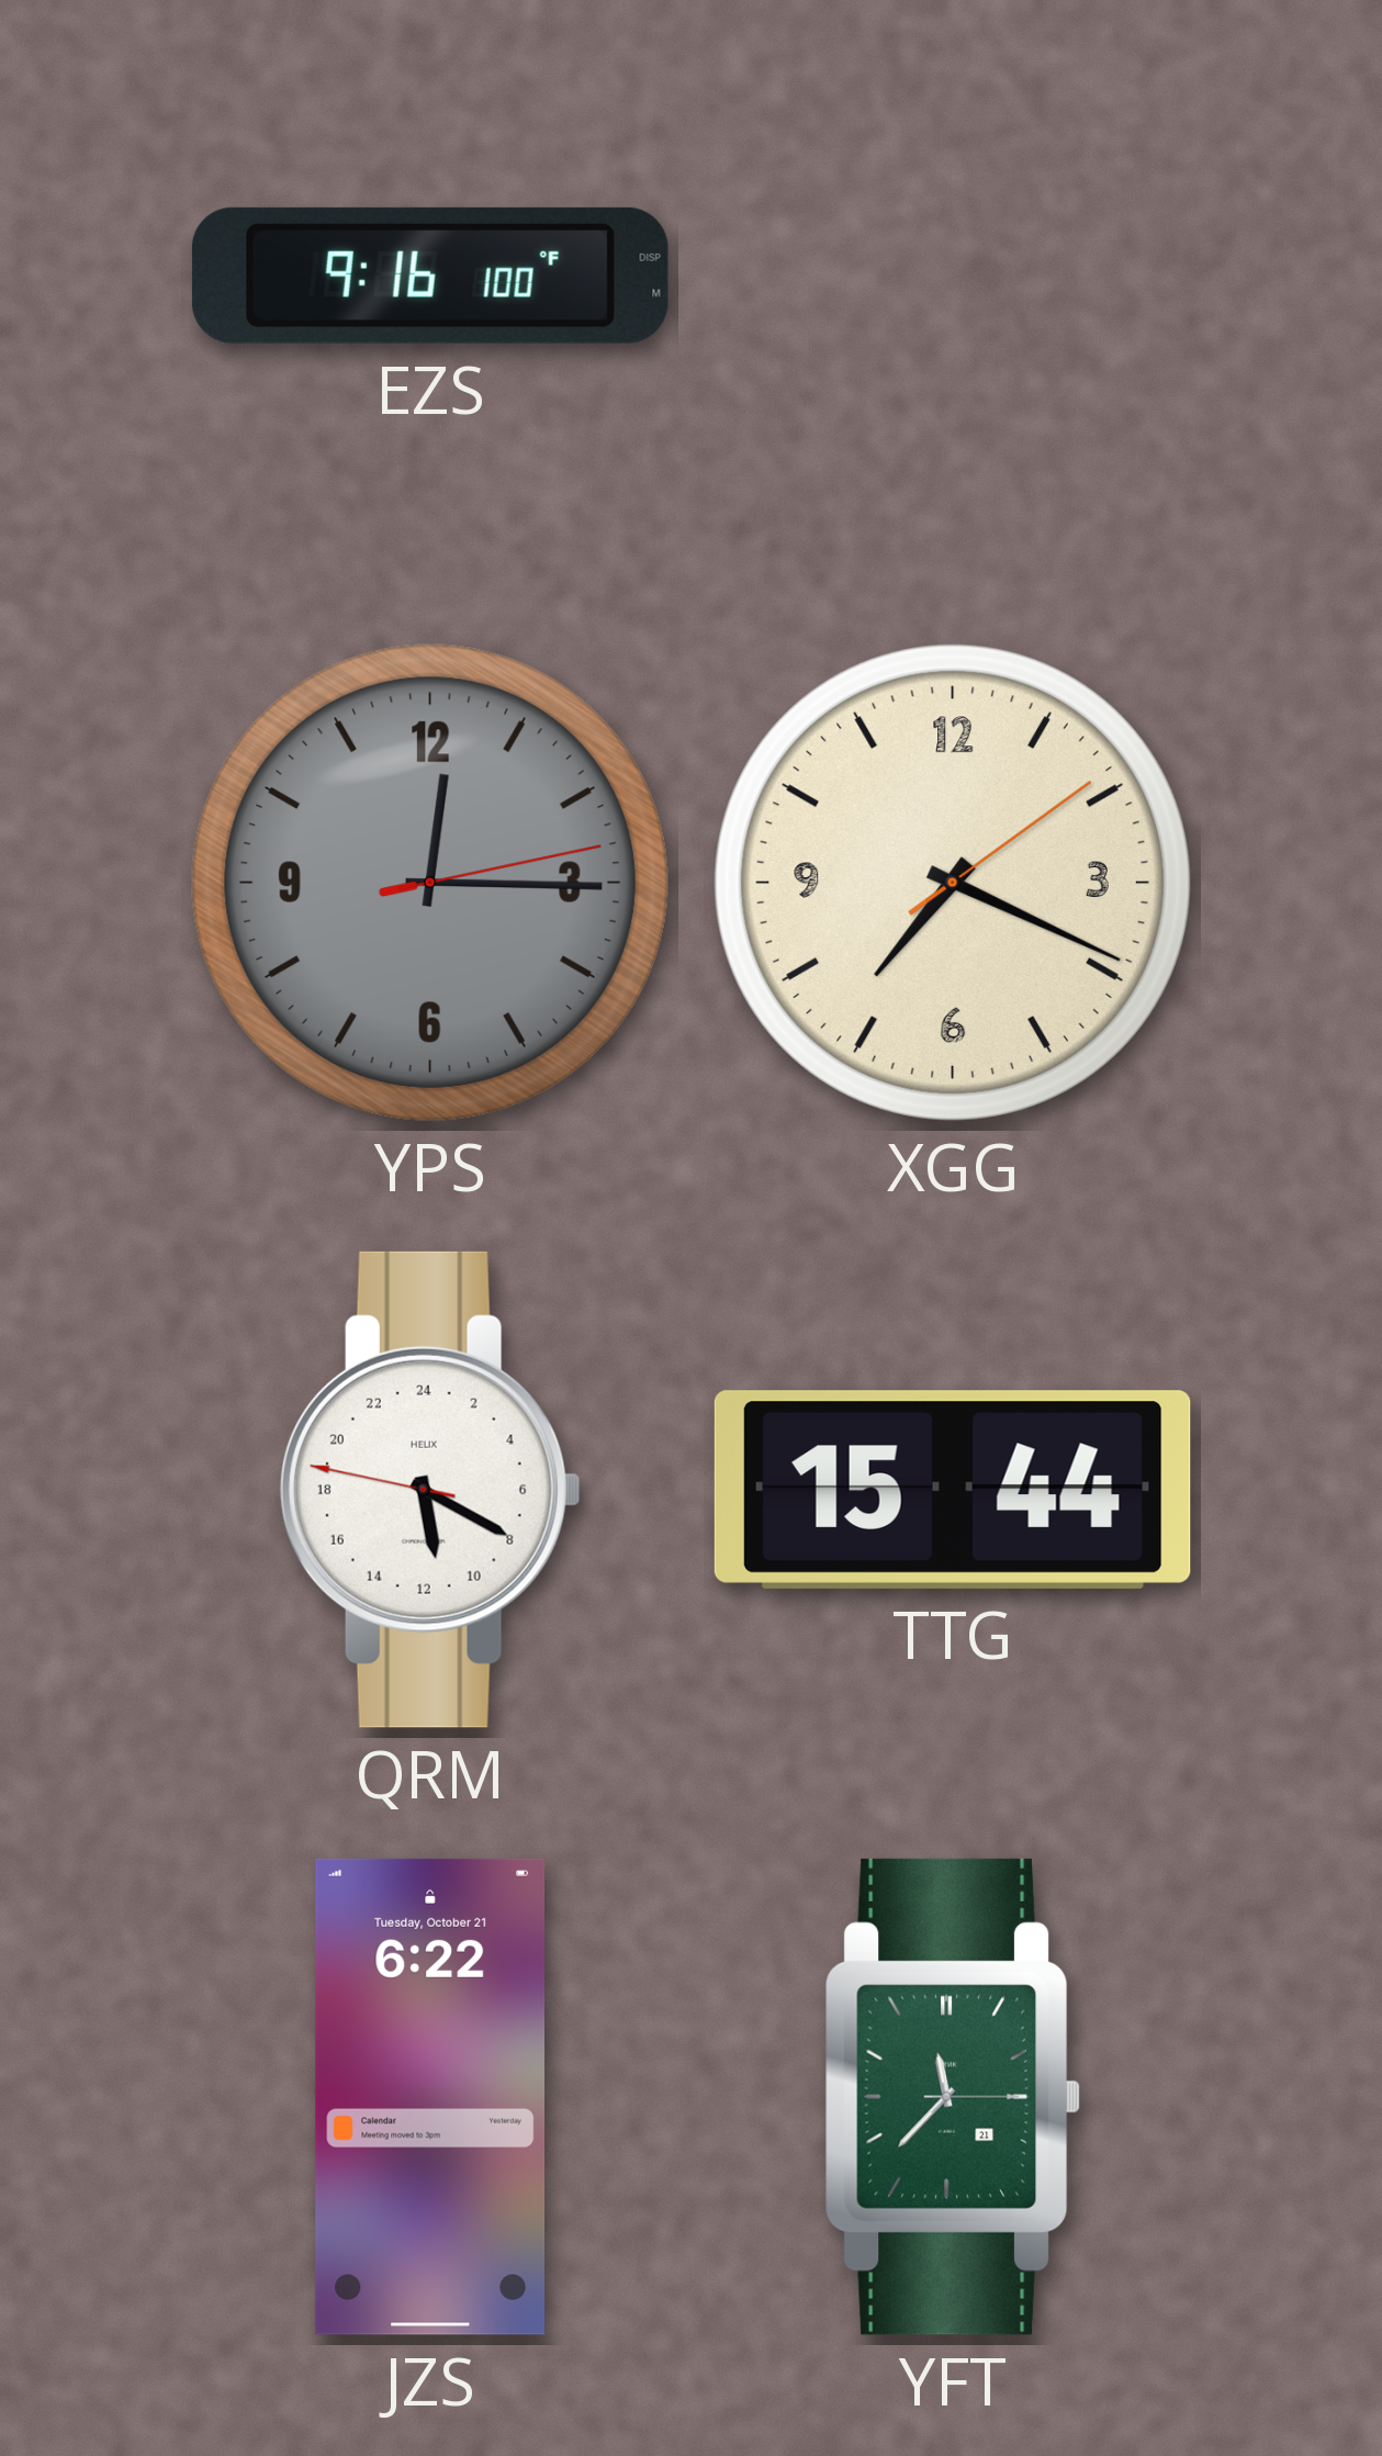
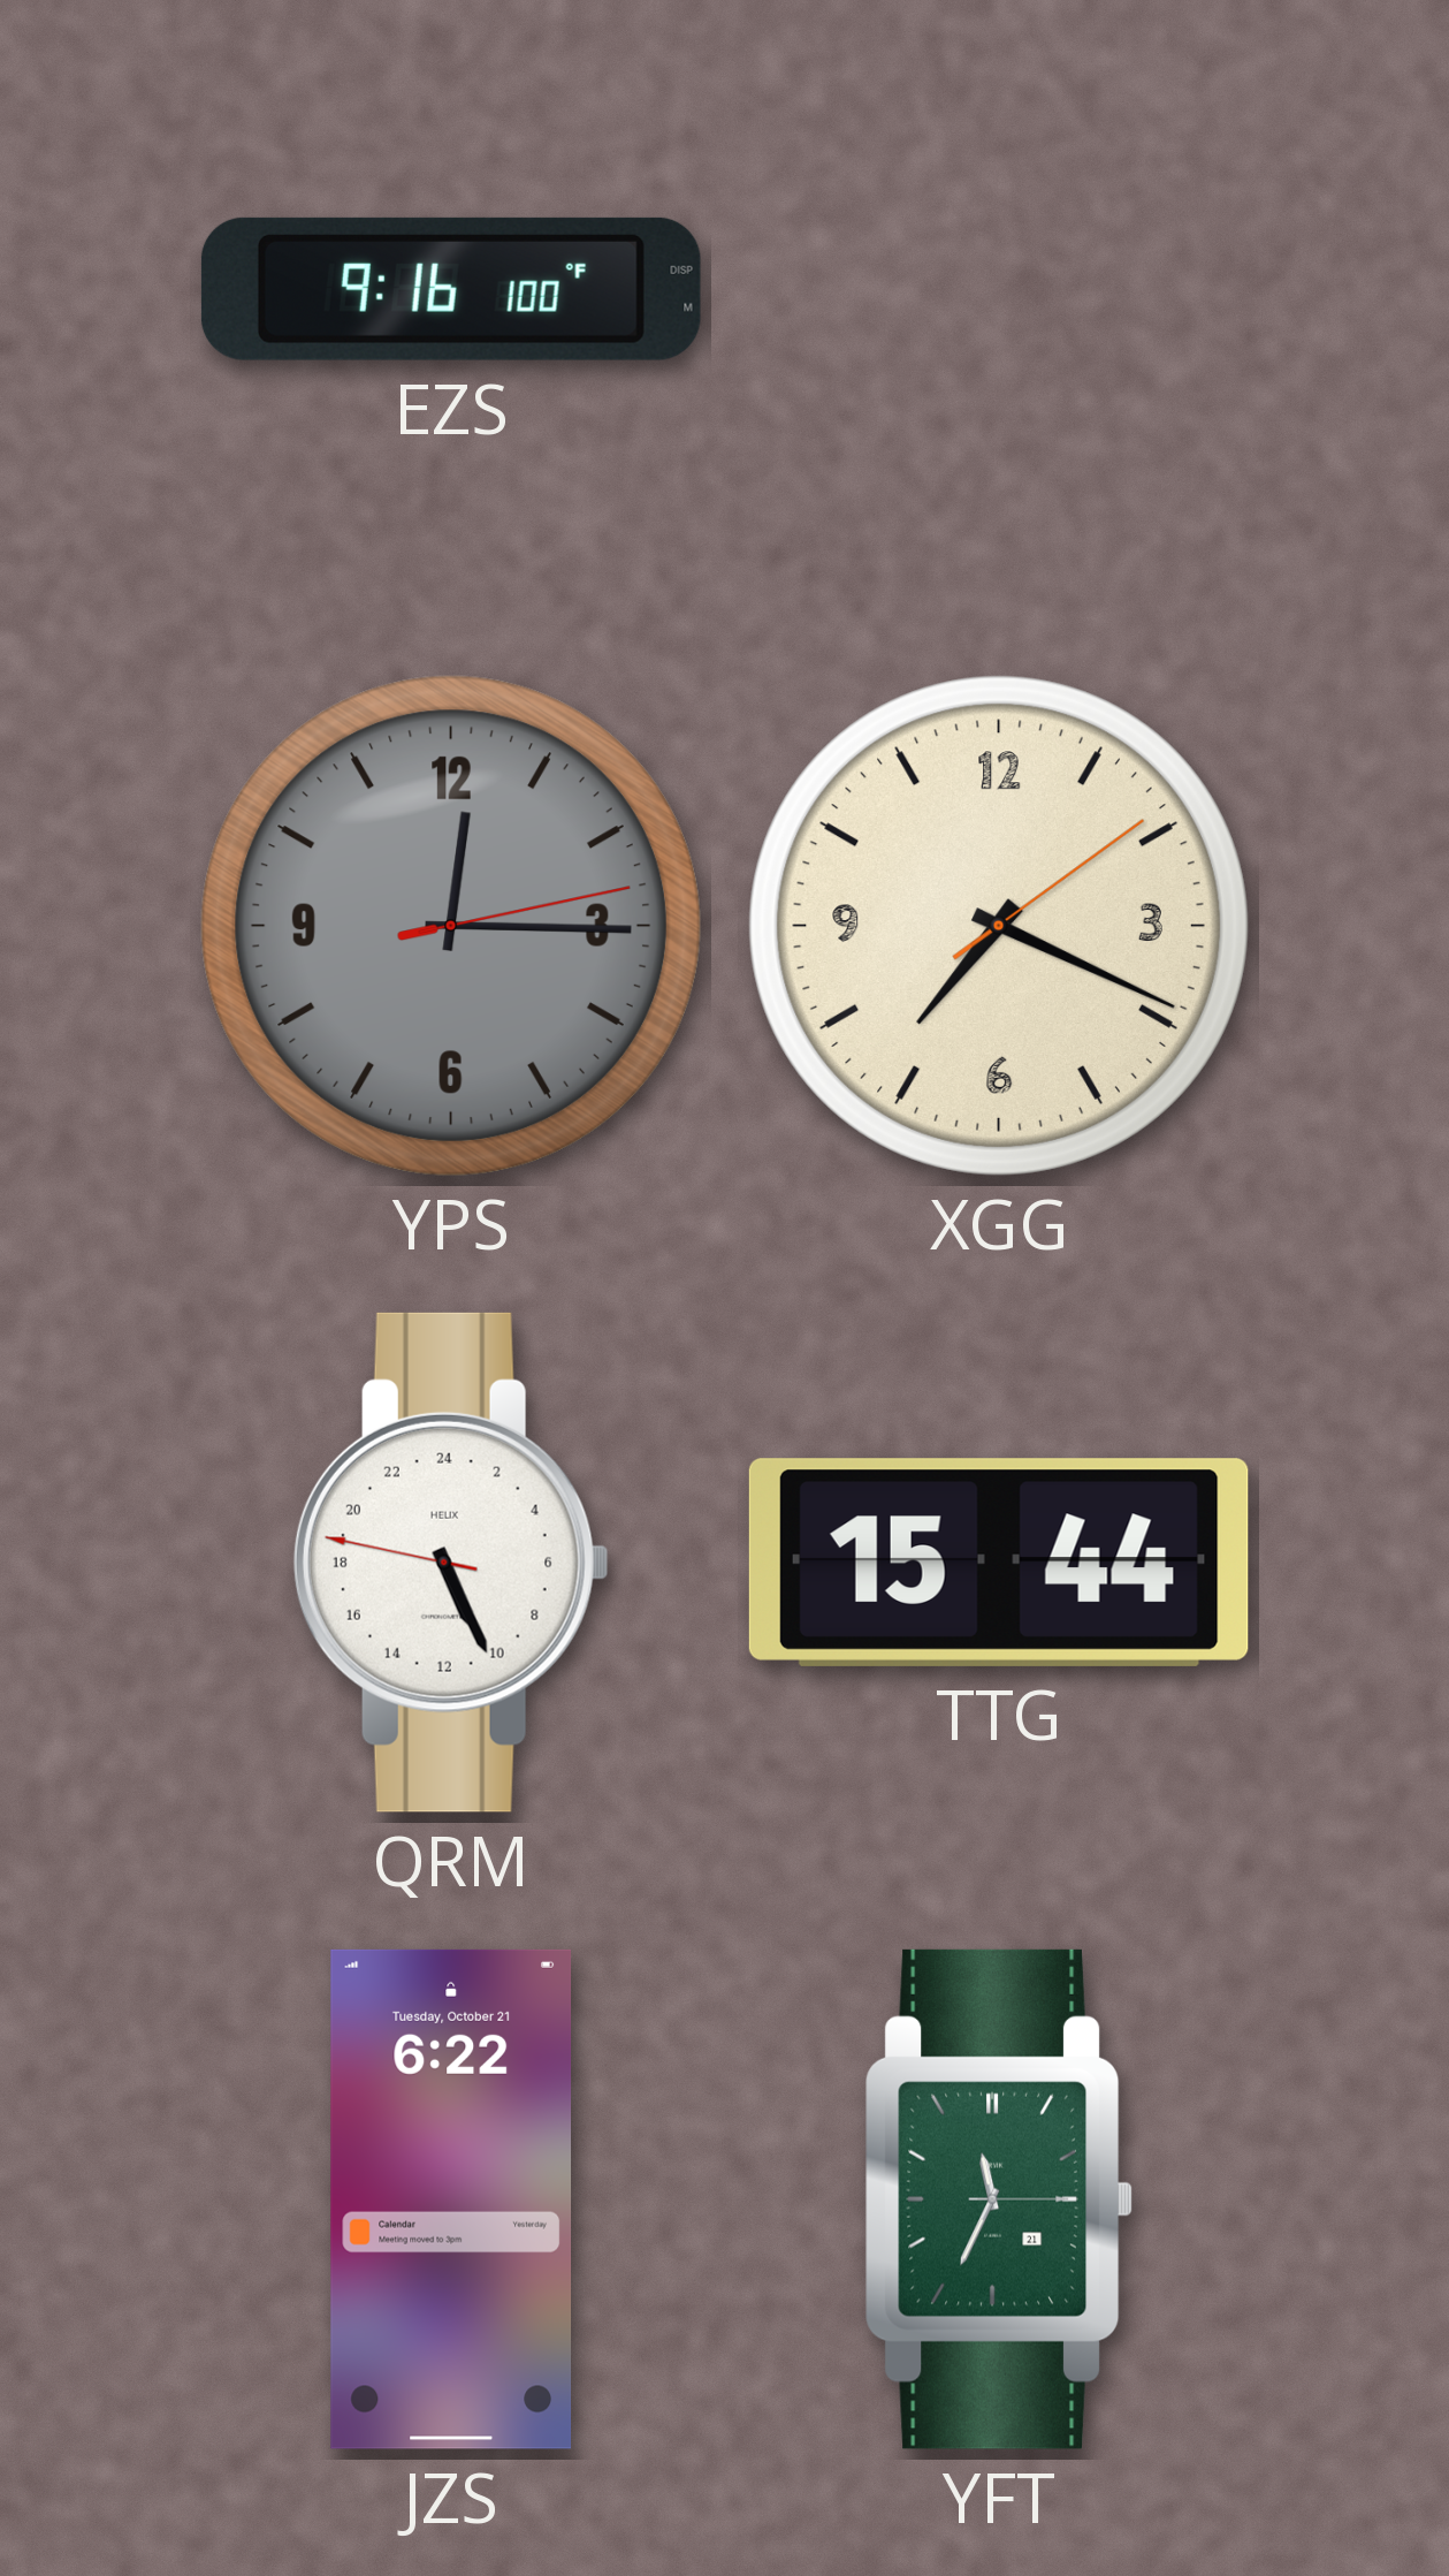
QRM: 11:19 -> 10:25
YFT: 11:37 -> 11:34
